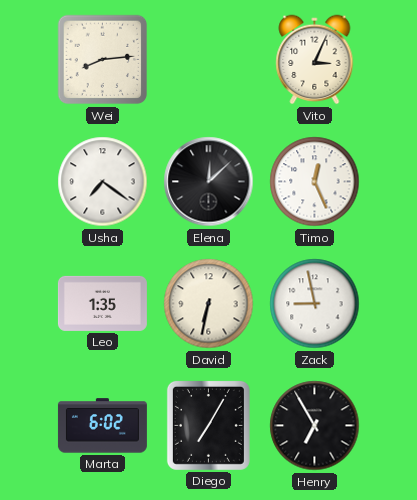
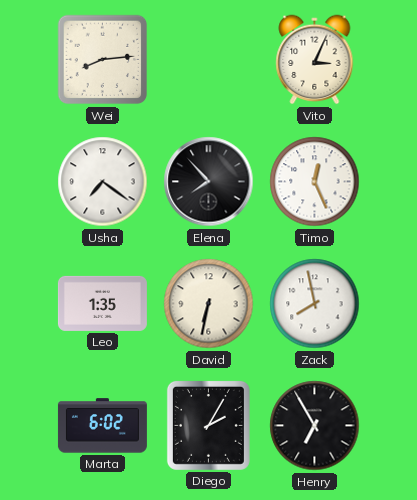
Elena: 12:08 -> 7:53
Zack: 8:58 -> 7:58
Diego: 7:05 -> 2:05
